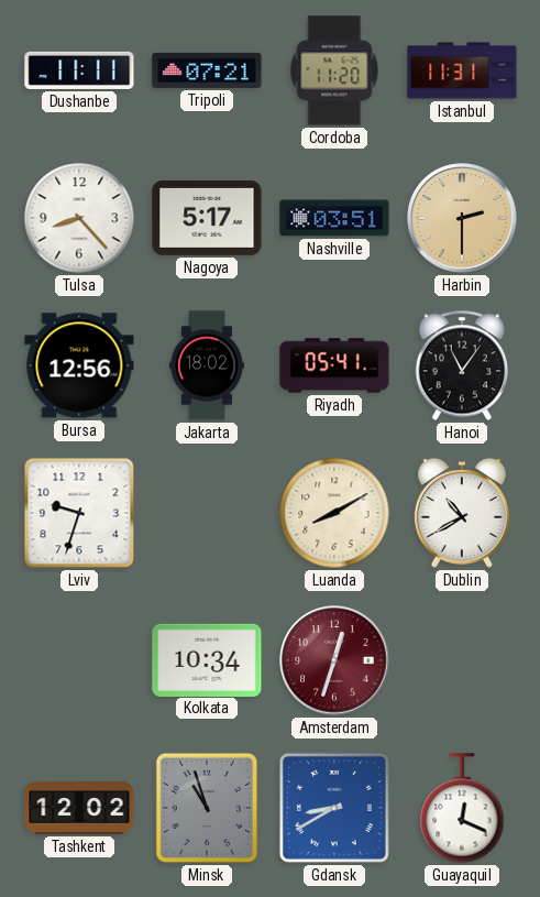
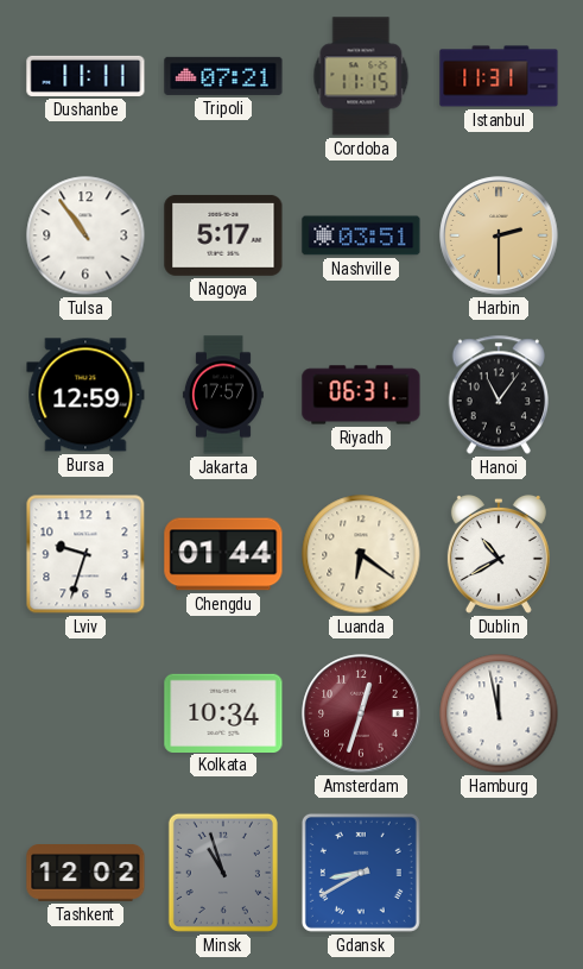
Cordoba: 11:20 -> 11:15
Tulsa: 8:23 -> 10:54
Bursa: 12:56 -> 12:59
Jakarta: 18:02 -> 17:57
Riyadh: 05:41 -> 06:31
Chengdu: none -> 01:44
Luanda: 8:10 -> 6:21
Hamburg: none -> 11:58
Guayaquil: 12:19 -> none
